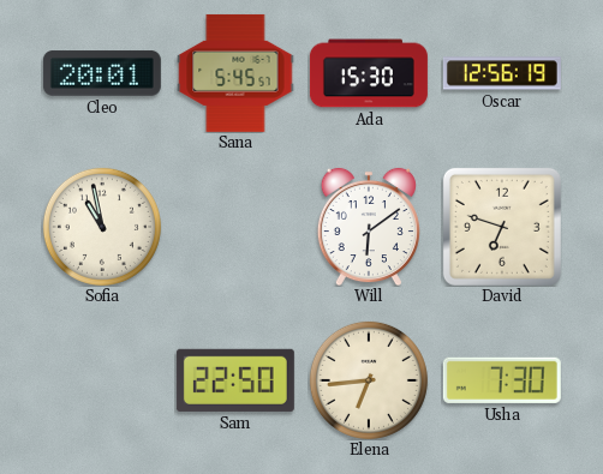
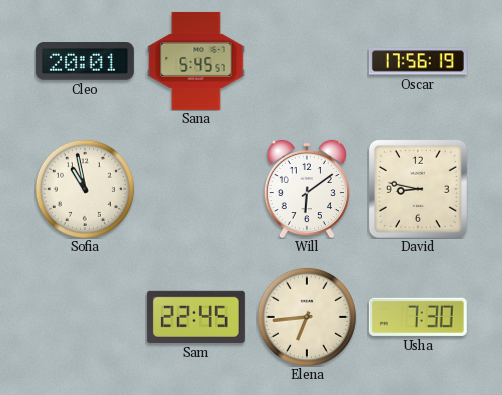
Ada: 15:30 -> none
Oscar: 12:56 -> 17:56
David: 6:48 -> 8:47
Sam: 22:50 -> 22:45
